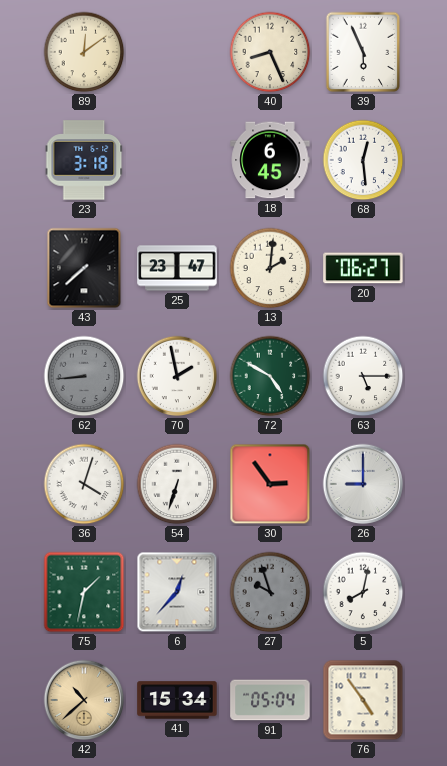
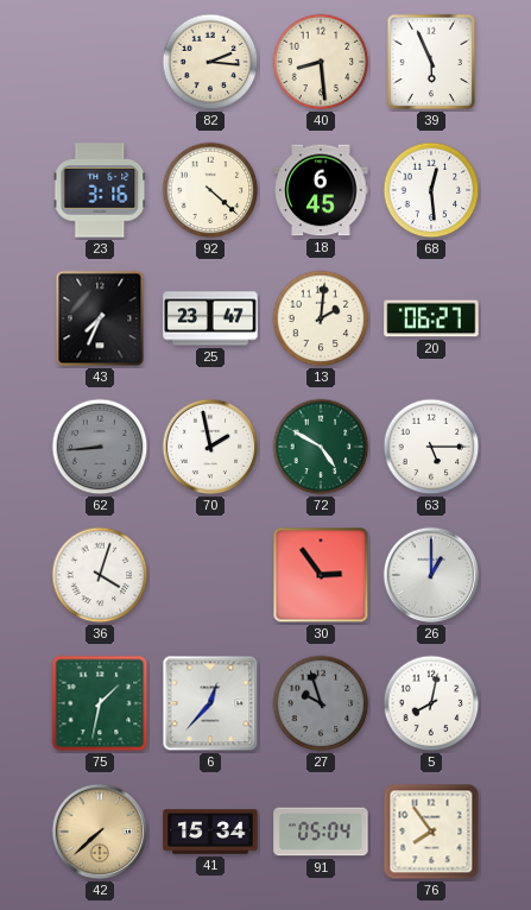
89: 12:09 -> none
82: none -> 2:16
40: 8:26 -> 8:29
23: 3:18 -> 3:16
92: none -> 4:22
43: 7:38 -> 7:34
54: 6:33 -> none
26: 9:00 -> 1:00
42: 10:38 -> 7:38
76: 4:54 -> 7:54
